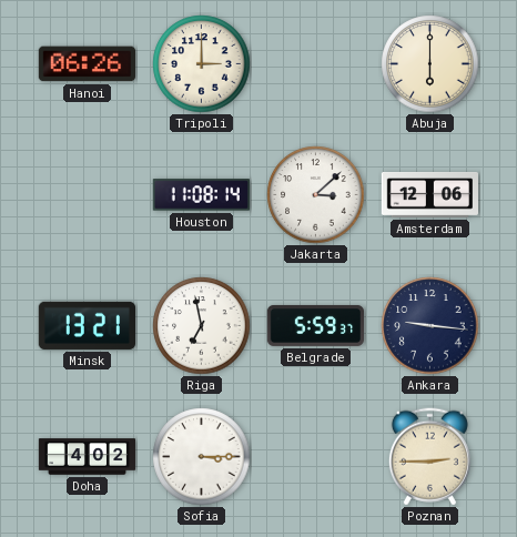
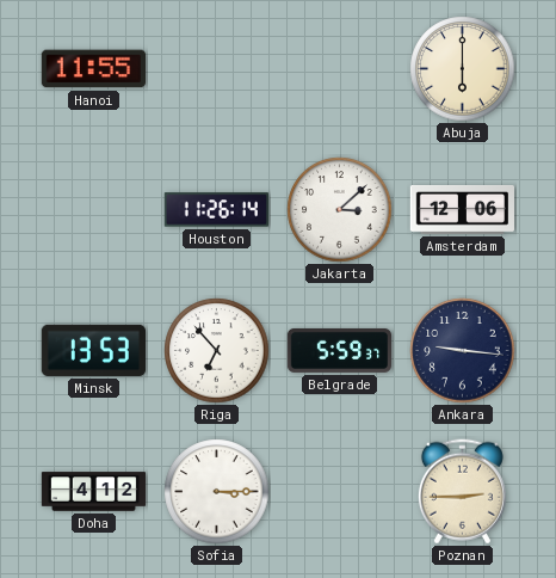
Hanoi: 06:26 -> 11:55
Tripoli: 3:00 -> none
Houston: 11:08 -> 11:26
Minsk: 13:21 -> 13:53
Riga: 6:58 -> 6:53
Doha: 4:02 -> 4:12
